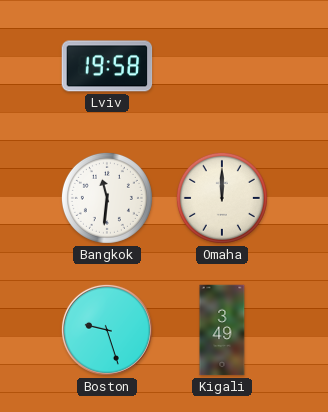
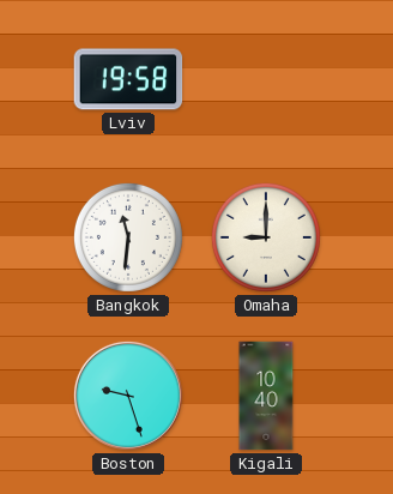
Omaha: 12:00 -> 9:00
Kigali: 3:49 -> 10:40
